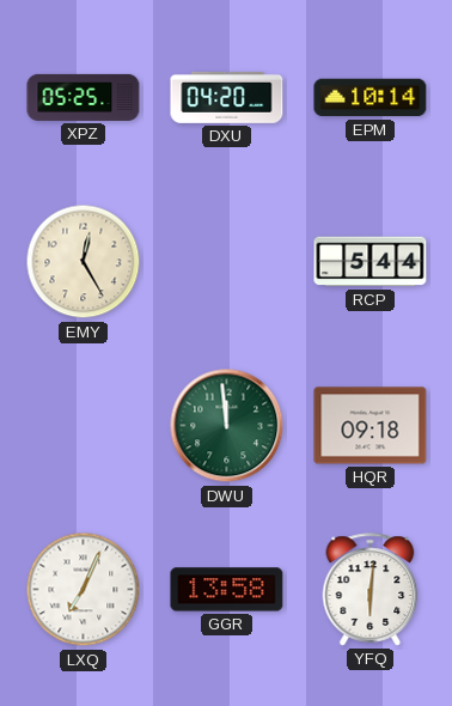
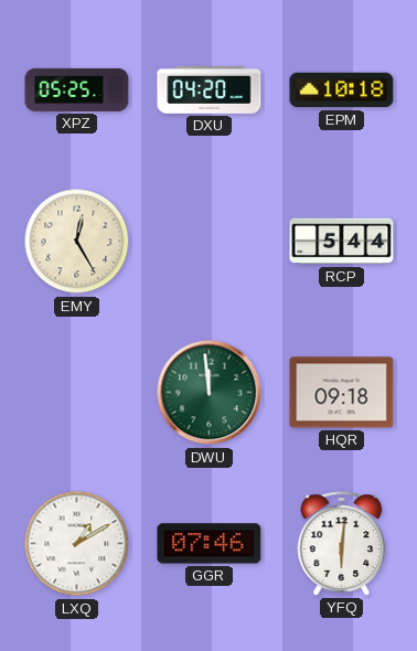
EPM: 10:14 -> 10:18
LXQ: 7:04 -> 1:10
GGR: 13:58 -> 07:46
